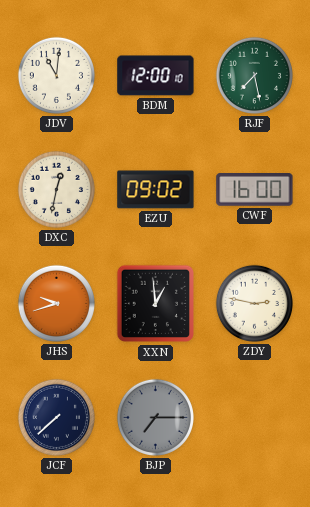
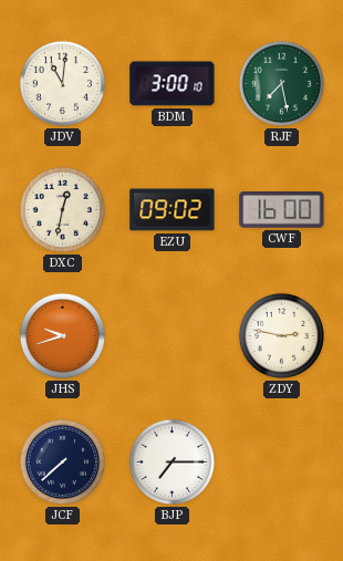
BDM: 12:00 -> 3:00
XXN: 12:59 -> none
BJP dial: grey -> white
